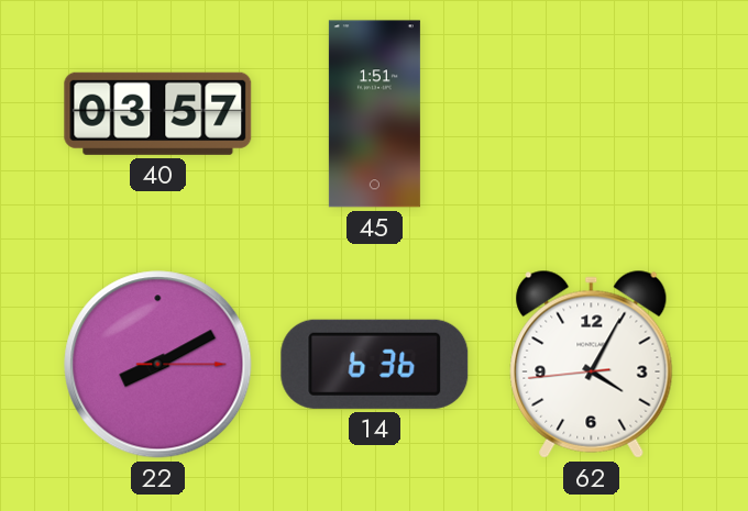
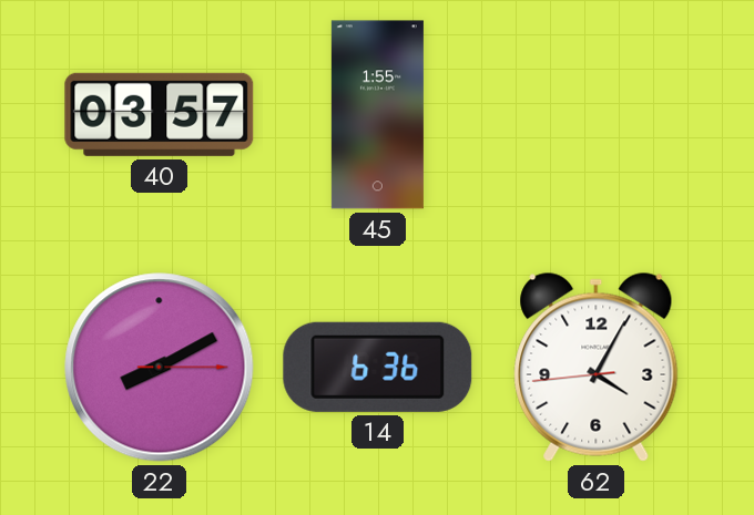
45: 1:51 -> 1:55
